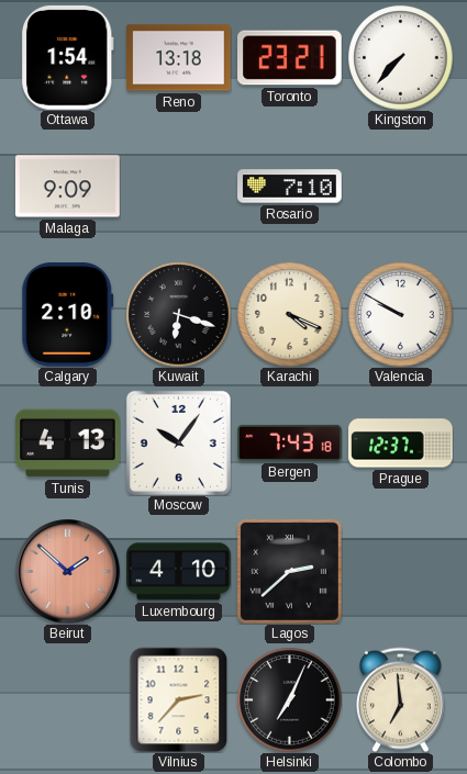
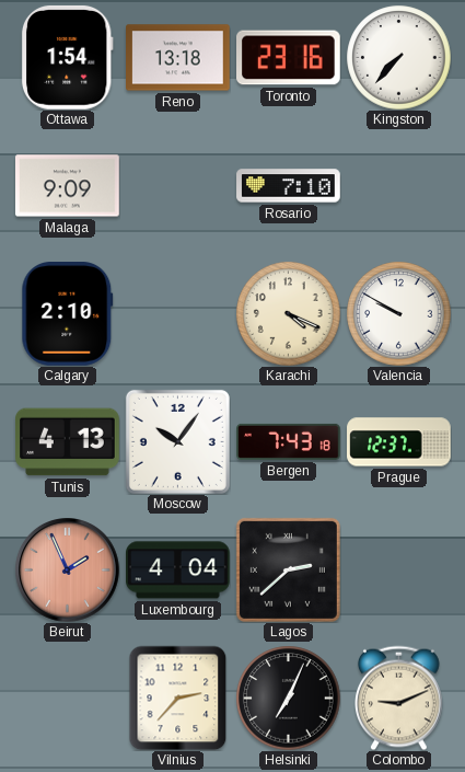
Toronto: 23:21 -> 23:16
Kuwait: 6:18 -> none
Beirut: 1:52 -> 1:56
Luxembourg: 4:10 -> 4:04
Colombo: 6:59 -> 9:11
